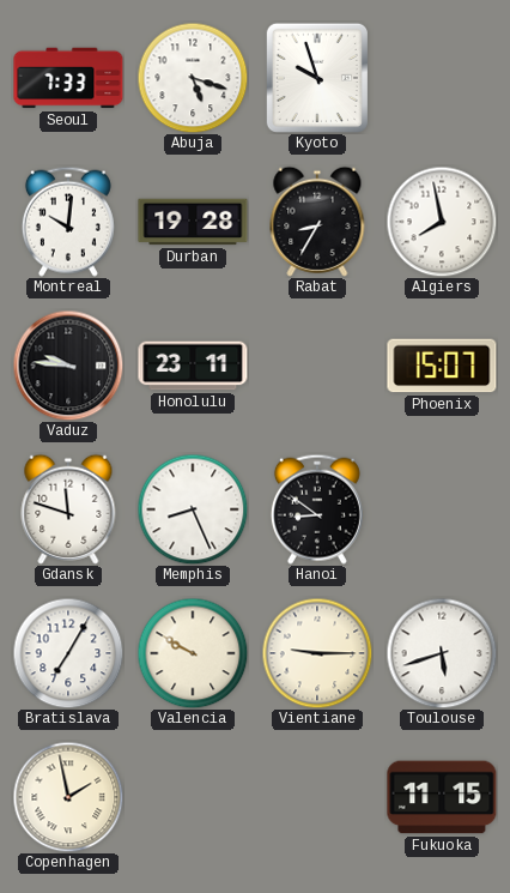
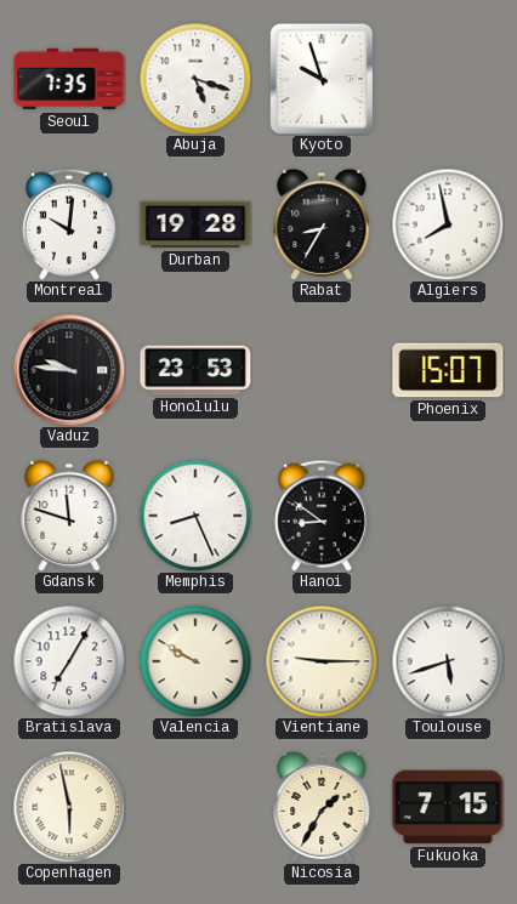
Seoul: 7:33 -> 7:35
Honolulu: 23:11 -> 23:53
Copenhagen: 1:58 -> 5:58
Nicosia: none -> 1:35
Fukuoka: 11:15 -> 7:15
